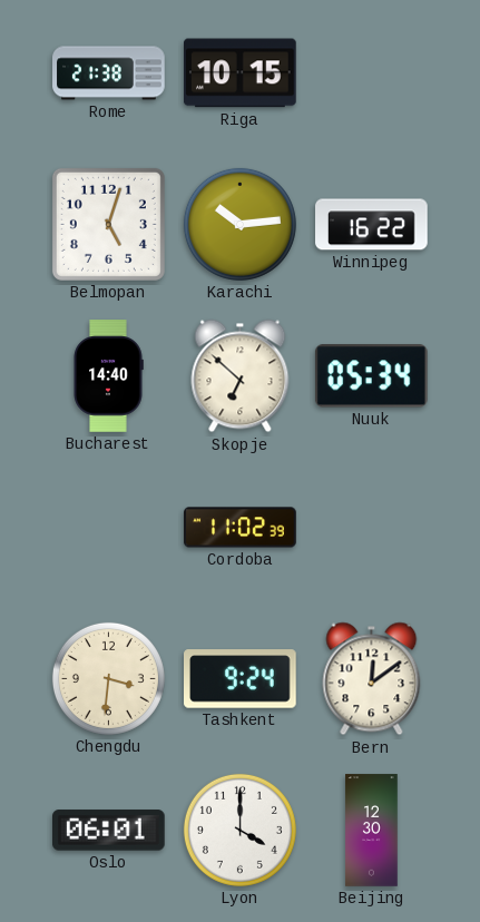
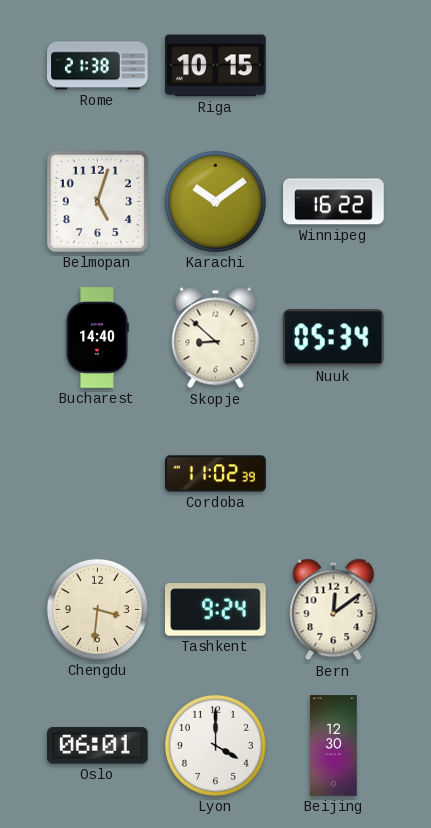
Karachi: 10:14 -> 10:09
Skopje: 6:52 -> 8:52
